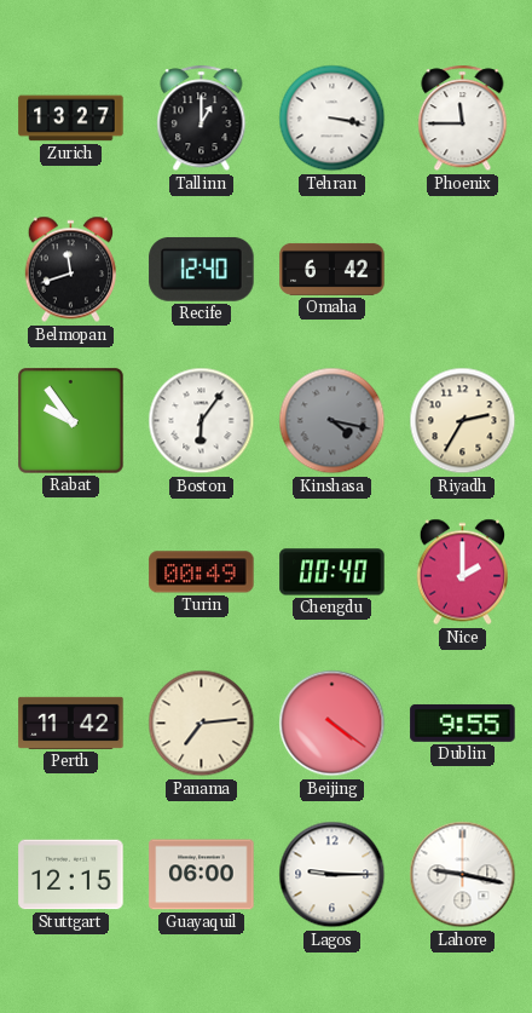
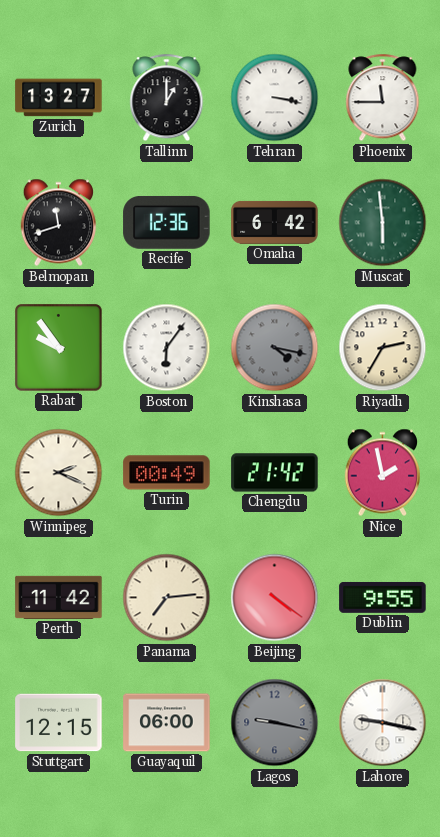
Recife: 12:40 -> 12:36
Muscat: none -> 5:59
Winnipeg: none -> 2:19
Chengdu: 00:40 -> 21:42
Nice: 2:00 -> 1:58
Lagos: 9:15 -> 9:17
Lagos dial: white -> grey
